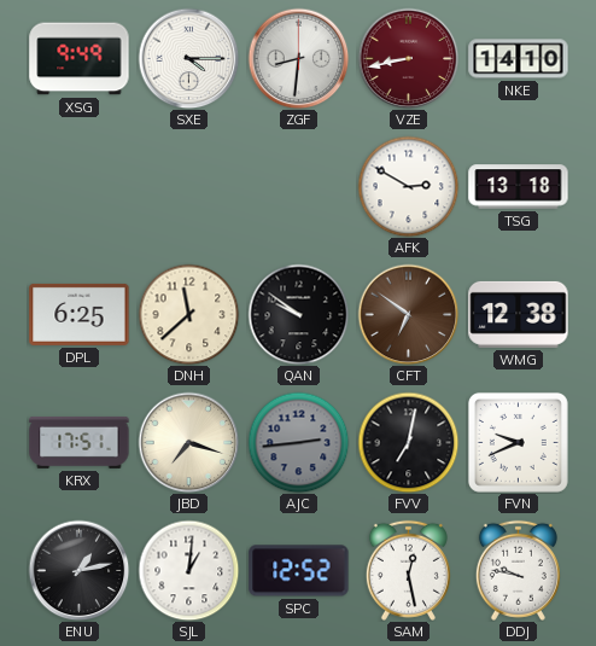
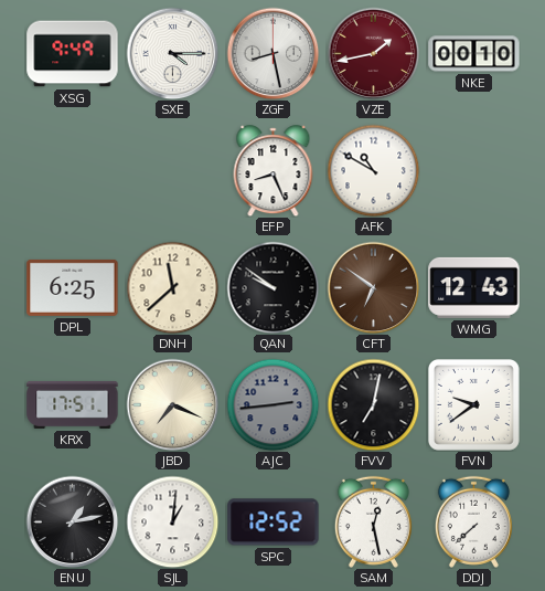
ZGF: 8:31 -> 8:28
VZE: 8:43 -> 1:43
NKE: 14:10 -> 00:10
EFP: none -> 8:26
AFK: 2:50 -> 10:50
TSG: 13:18 -> none
WMG: 12:38 -> 12:43
JBD: 7:18 -> 7:19
FVN: 9:41 -> 9:39
DDJ: 9:47 -> 7:38
